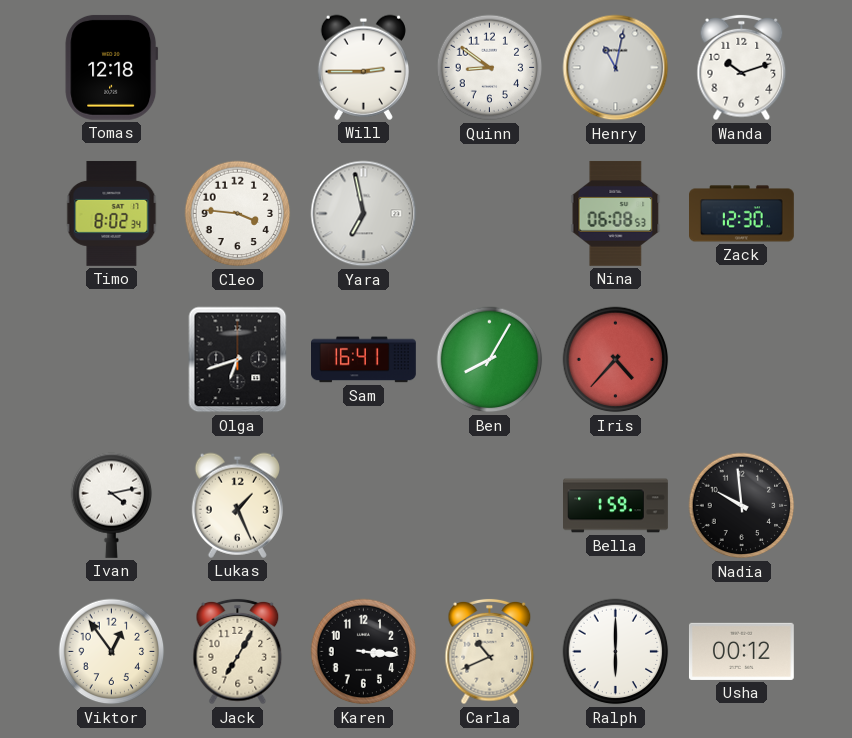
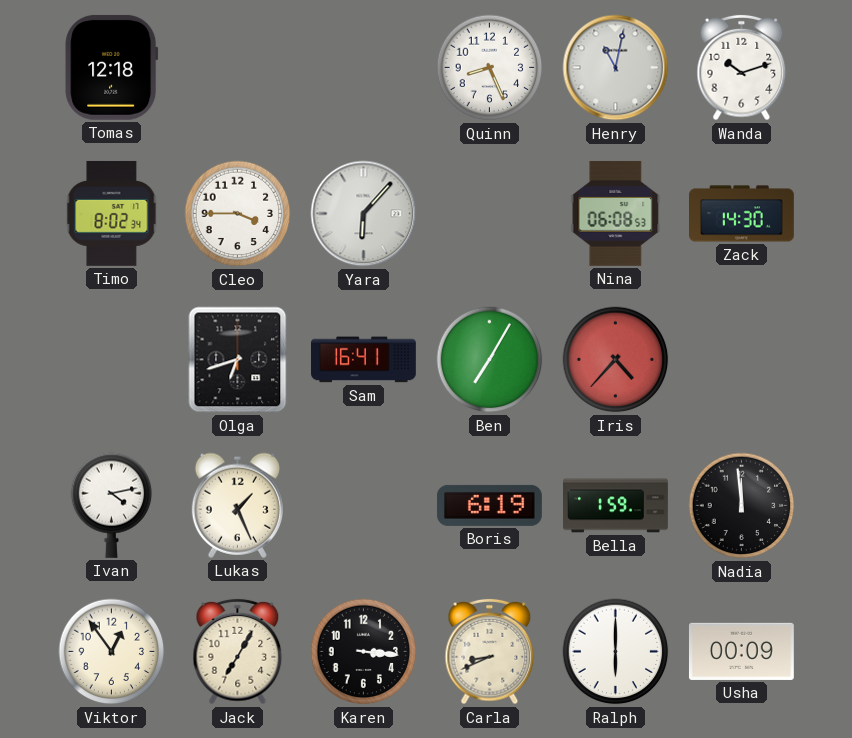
Will: 2:45 -> none
Quinn: 8:51 -> 8:26
Cleo: 3:46 -> 3:45
Yara: 6:58 -> 6:07
Zack: 12:30 -> 14:30
Ben: 8:05 -> 7:05
Boris: none -> 6:19
Nadia: 9:59 -> 11:59
Carla: 10:41 -> 8:41
Usha: 00:12 -> 00:09
